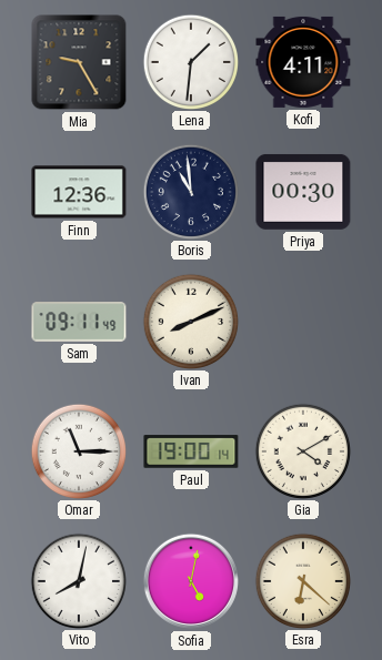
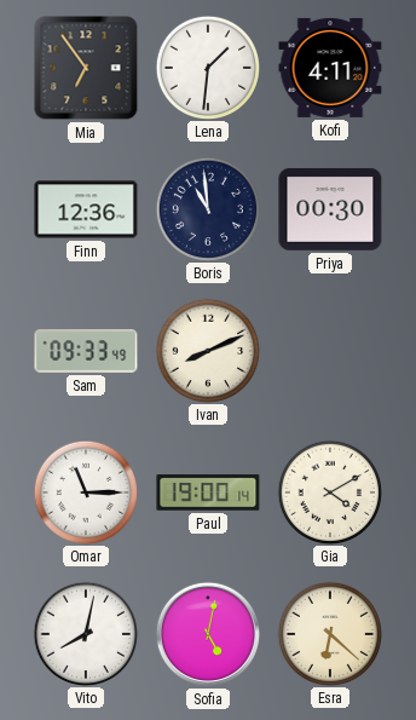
Mia: 9:25 -> 6:54
Sam: 09:11 -> 09:33
